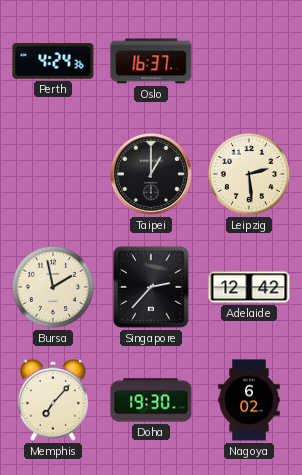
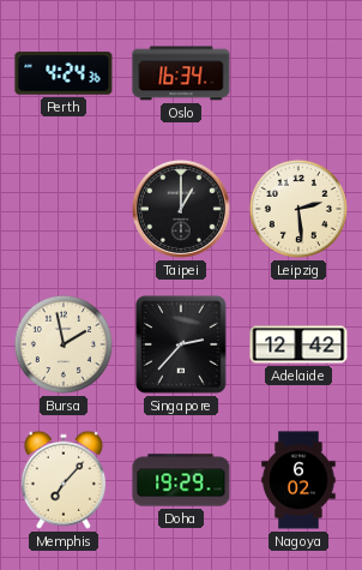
Oslo: 16:37 -> 16:34
Doha: 19:30 -> 19:29
